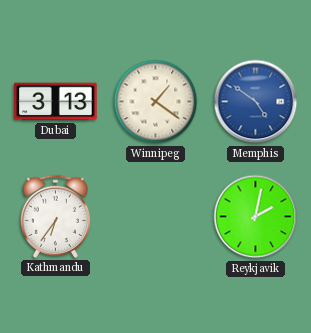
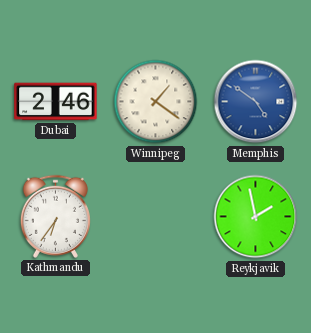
Dubai: 3:13 -> 2:46
Reykjavik: 2:02 -> 1:58
